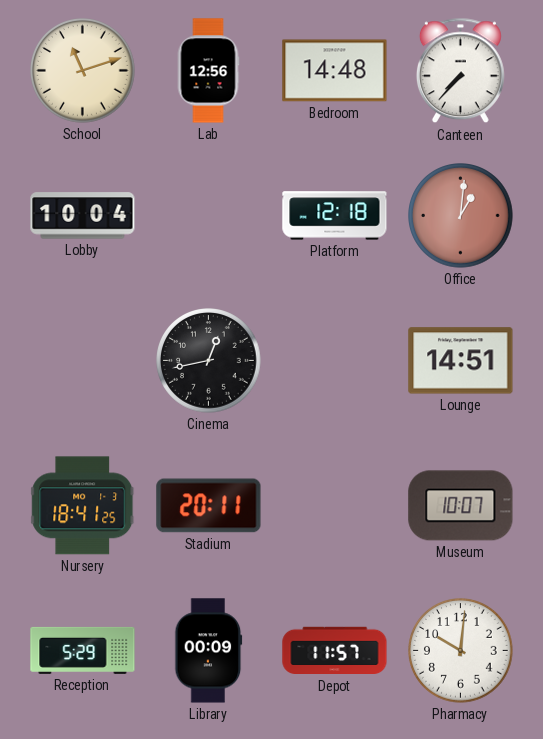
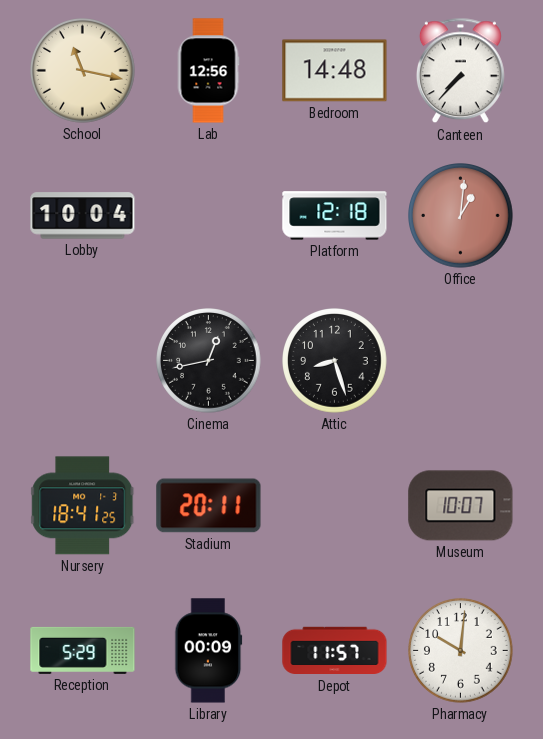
School: 11:12 -> 11:17
Attic: none -> 8:27
Lounge: 14:51 -> none
